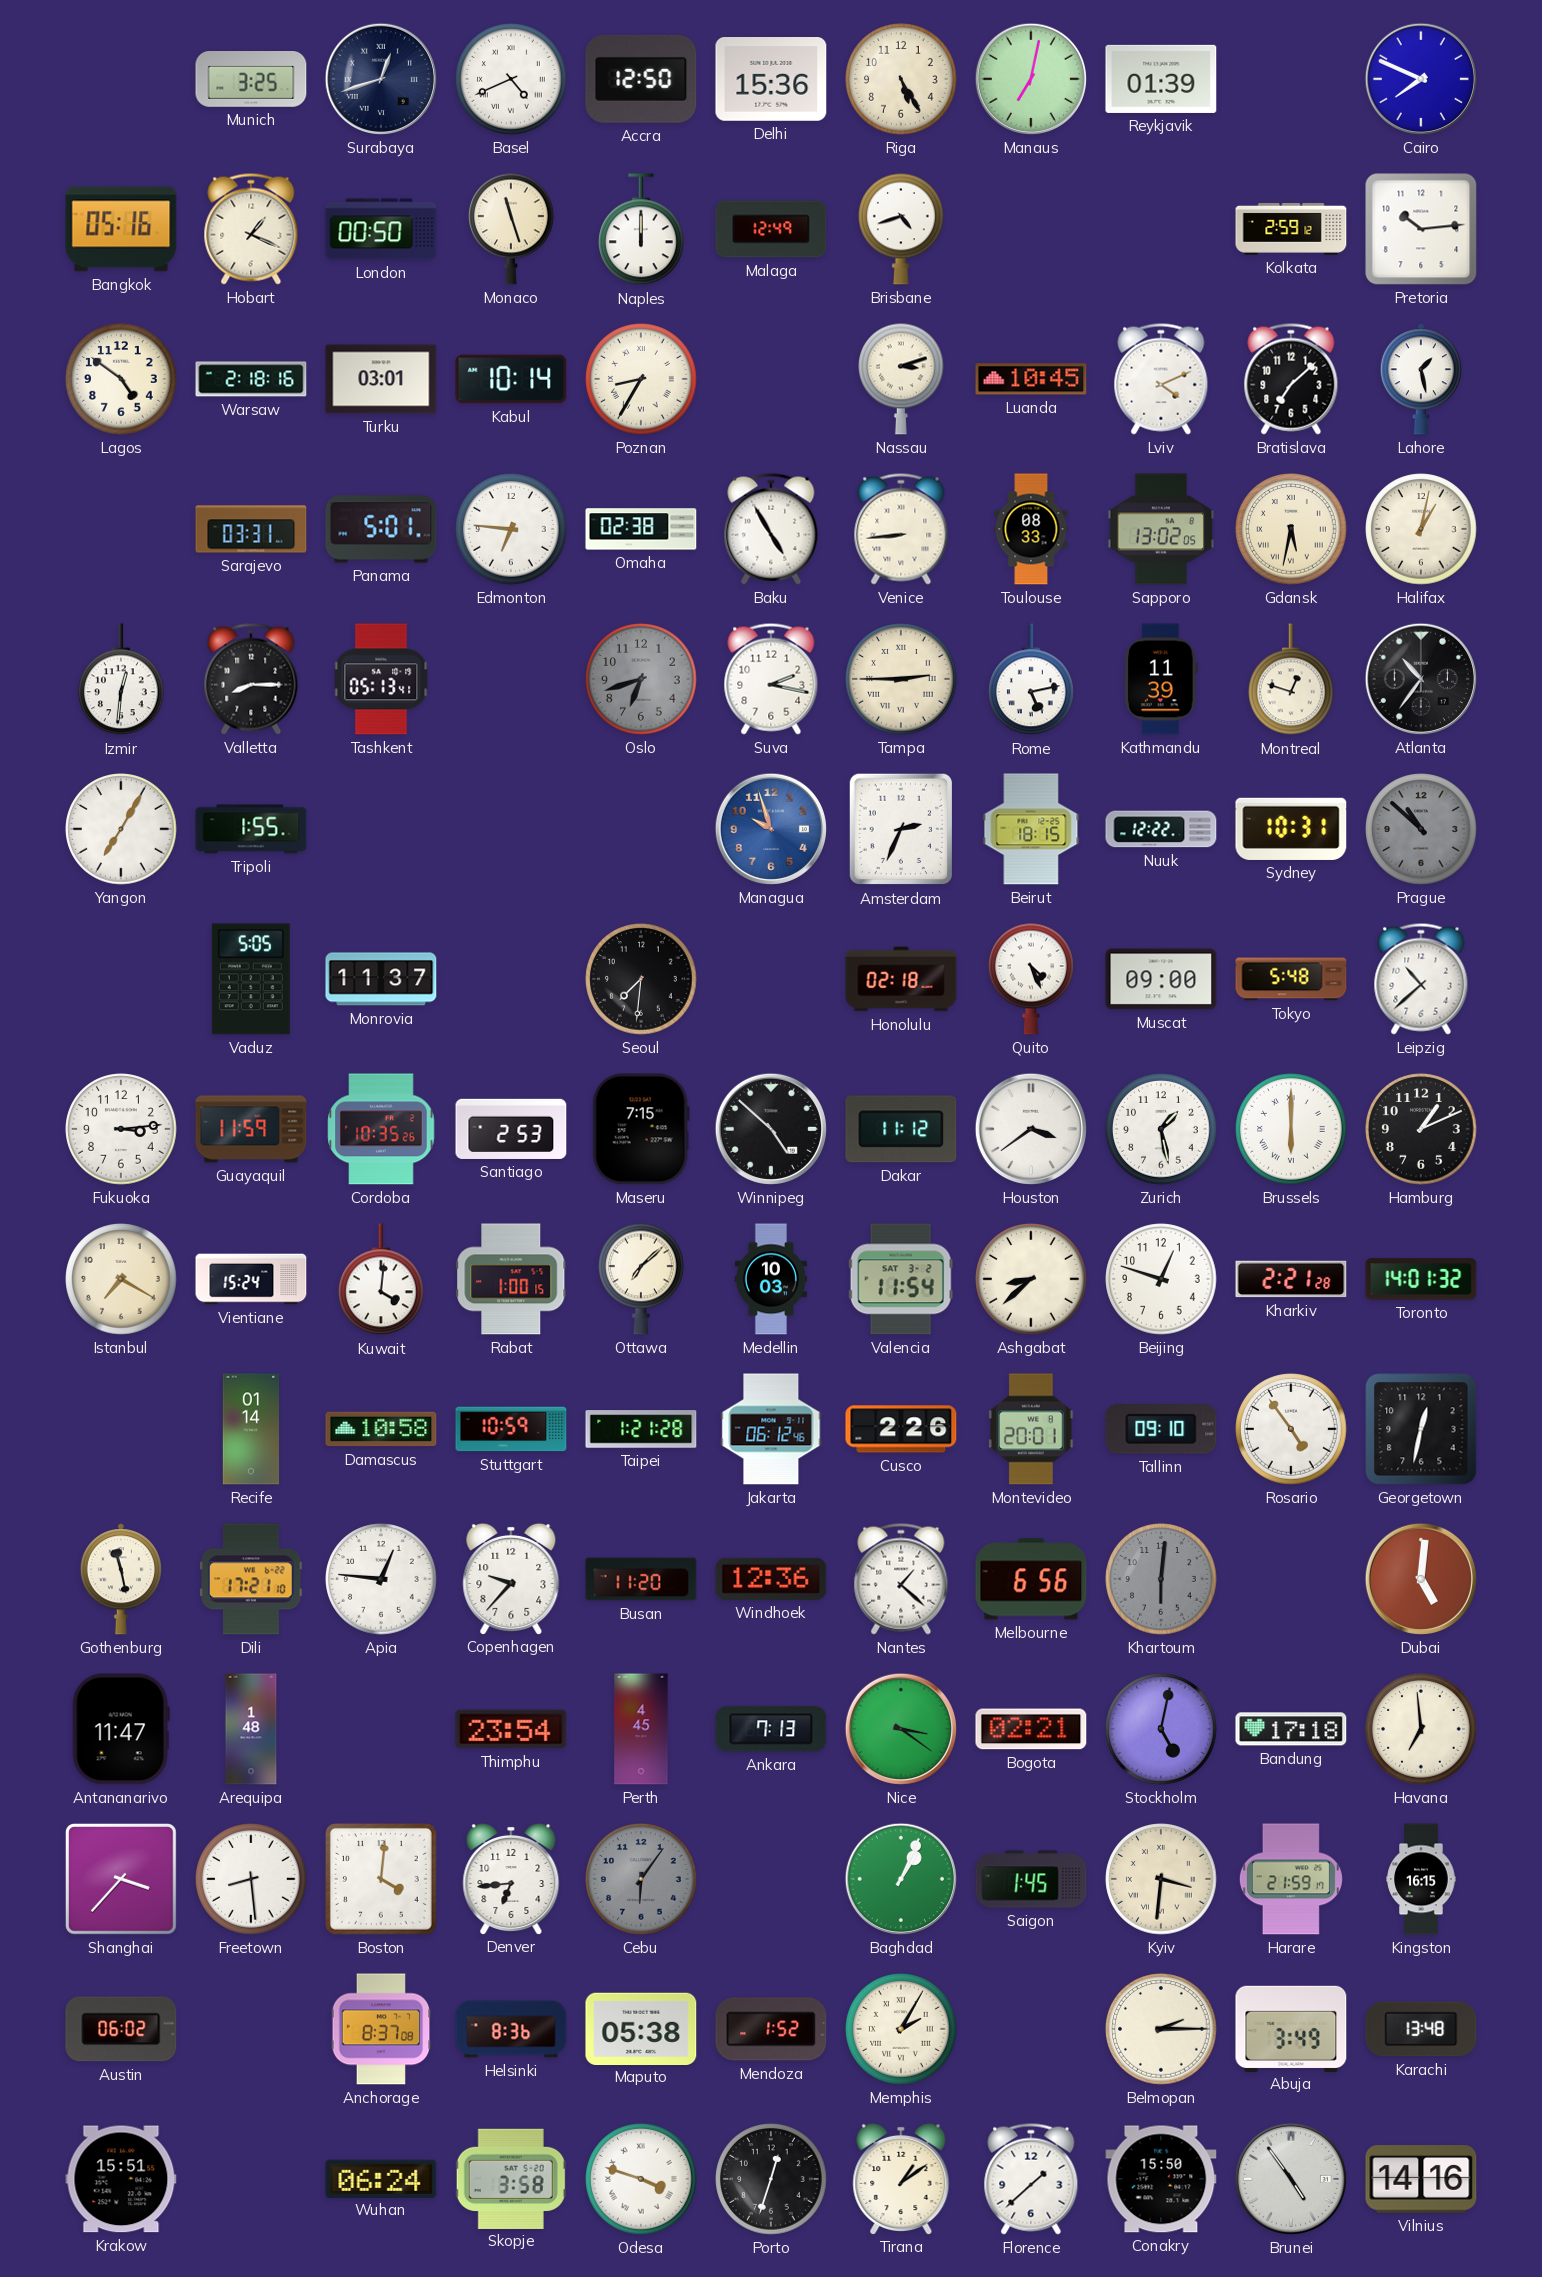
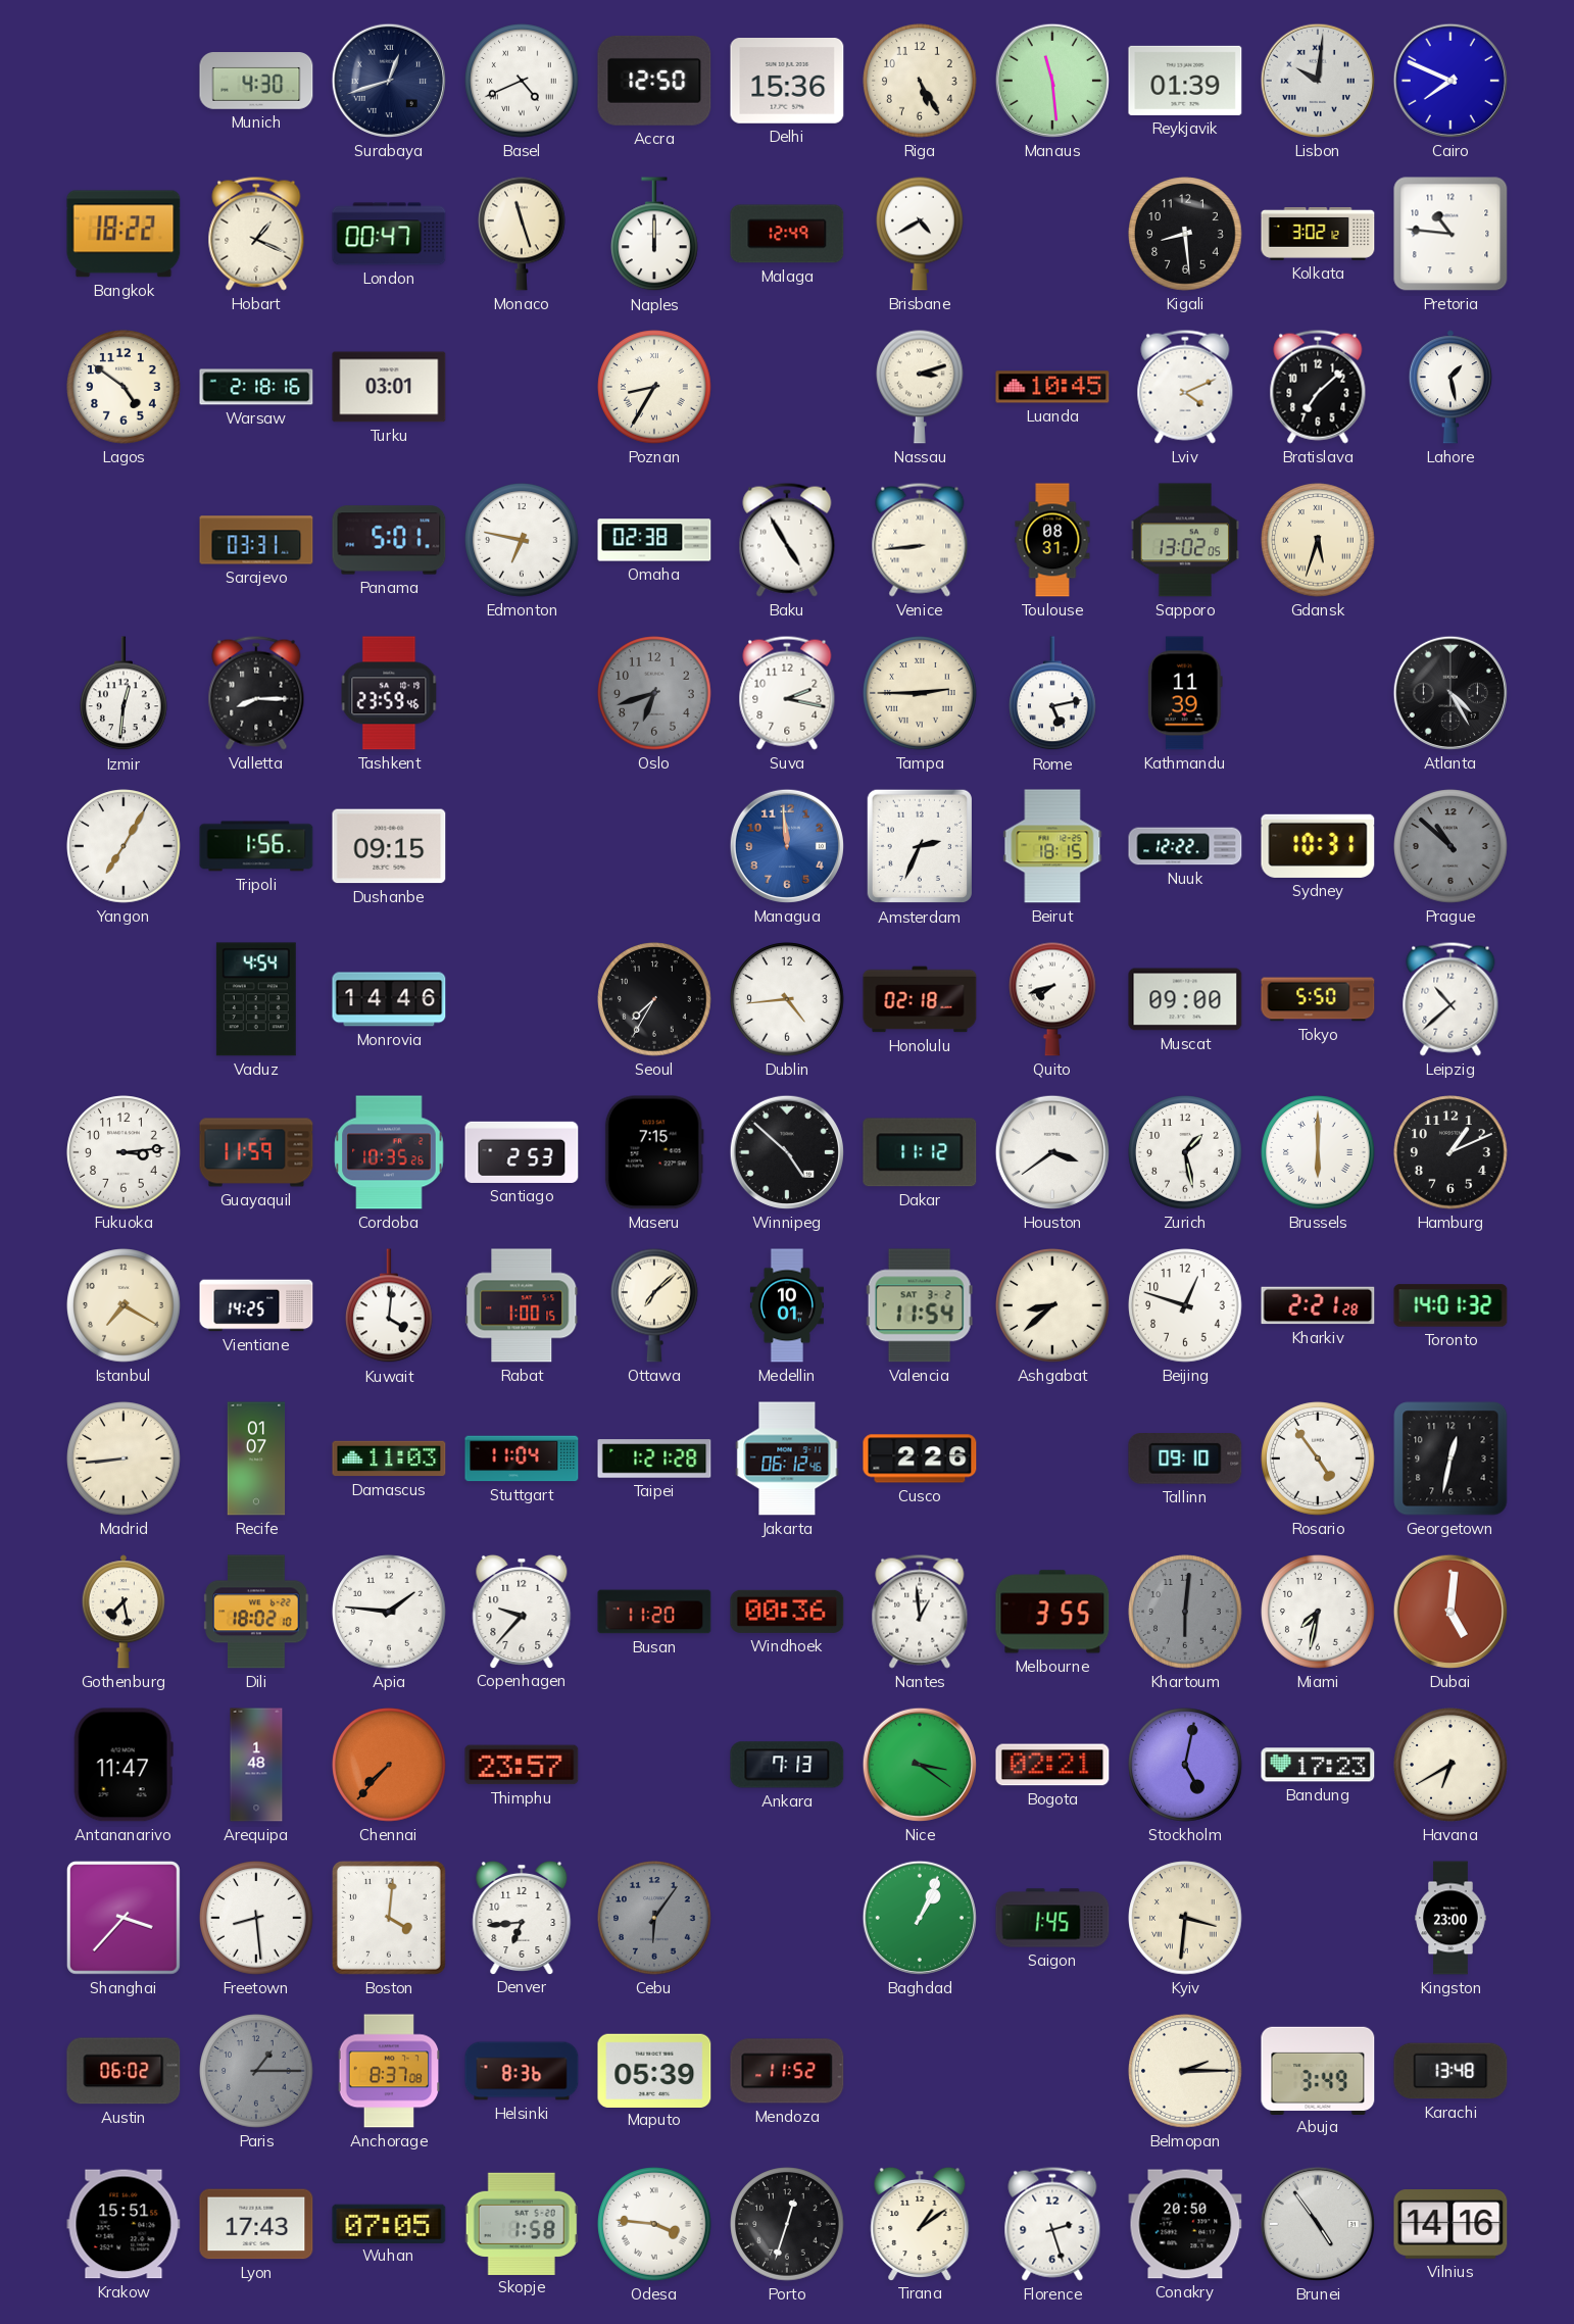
Munich: 3:25 -> 4:30
Manaus: 7:02 -> 11:29
Lisbon: none -> 10:01
Bangkok: 05:16 -> 18:22
London: 00:50 -> 00:47
Brisbane: 4:42 -> 4:40
Kigali: none -> 8:29
Kolkata: 2:59 -> 3:02
Pretoria: 10:14 -> 10:46
Kabul: 10:14 -> none
Edmonton: 6:46 -> 6:47
Toulouse: 08:33 -> 08:31
Gdansk: 5:32 -> 5:33
Halifax: 1:02 -> none
Tashkent: 05:13 -> 23:59
Montreal: 12:48 -> none
Atlanta: 10:36 -> 4:25
Tripoli: 1:55 -> 1:56
Dushanbe: none -> 09:15
Managua: 9:57 -> 11:59
Vaduz: 5:05 -> 4:54
Monrovia: 11:37 -> 14:46
Seoul: 7:31 -> 7:35
Dublin: none -> 4:44
Quito: 4:26 -> 7:42
Tokyo: 5:48 -> 5:50
Vientiane: 15:24 -> 14:25
Medellin: 10:03 -> 10:01
Madrid: none -> 8:44
Recife: 01:14 -> 01:07
Damascus: 10:58 -> 11:03
Stuttgart: 10:59 -> 11:04
Montevideo: 20:01 -> none
Gothenburg: 11:28 -> 7:28
Dili: 17:21 -> 18:02
Apia: 12:46 -> 1:46
Windhoek: 12:36 -> 00:36
Nantes: 1:22 -> 12:59
Melbourne: 6:56 -> 3:55
Miami: none -> 7:32
Chennai: none -> 7:37
Thimphu: 23:54 -> 23:57
Perth: 4:45 -> none
Bandung: 17:18 -> 17:23
Havana: 6:59 -> 6:40
Harare: 21:59 -> none
Kingston: 16:15 -> 23:00
Paris: none -> 1:15
Maputo: 05:38 -> 05:39
Mendoza: 1:52 -> 11:52
Memphis: 2:05 -> none
Lyon: none -> 17:43
Wuhan: 06:24 -> 07:05
Skopje: 3:58 -> 1:58
Odesa: 3:48 -> 3:46
Florence: 1:38 -> 2:27
Conakry: 15:50 -> 20:50
